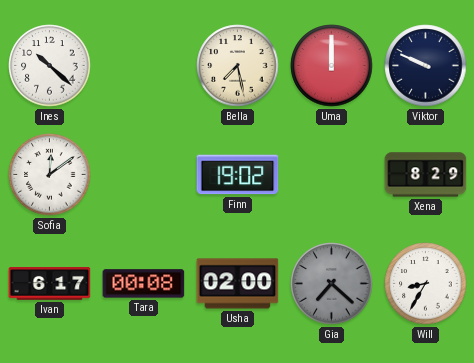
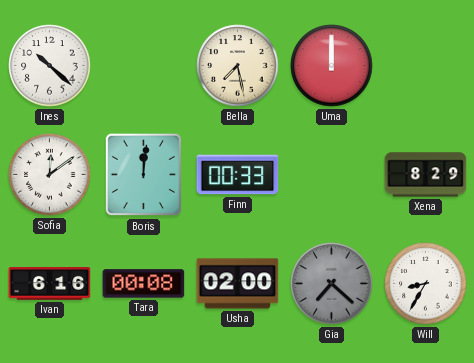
Viktor: 9:49 -> none
Boris: none -> 12:01
Finn: 19:02 -> 00:33
Ivan: 6:17 -> 6:16
